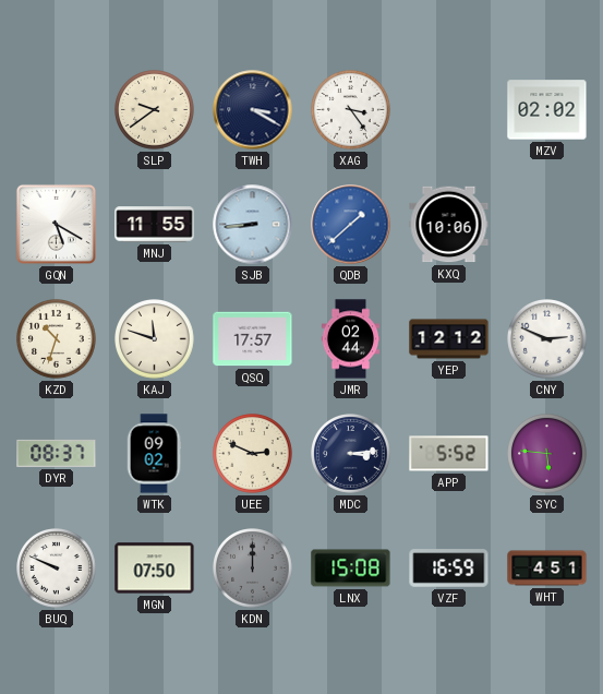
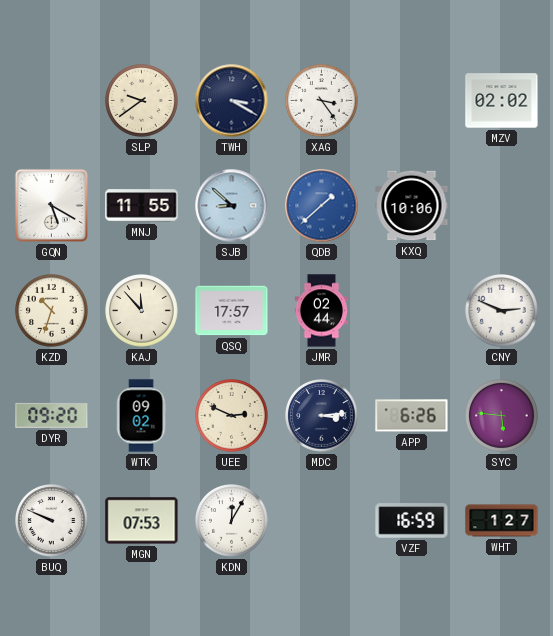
SJB: 8:44 -> 8:52
KAJ: 11:48 -> 11:53
YEP: 12:12 -> none
DYR: 08:37 -> 09:20
APP: 5:52 -> 6:26
MGN: 07:50 -> 07:53
KDN: 12:00 -> 12:05
KDN dial: grey -> white
LNX: 15:08 -> none
WHT: 4:51 -> 1:27
